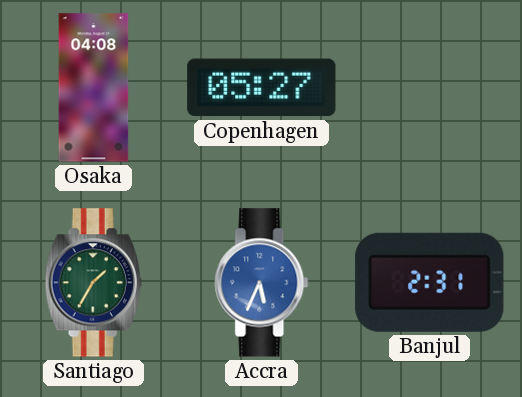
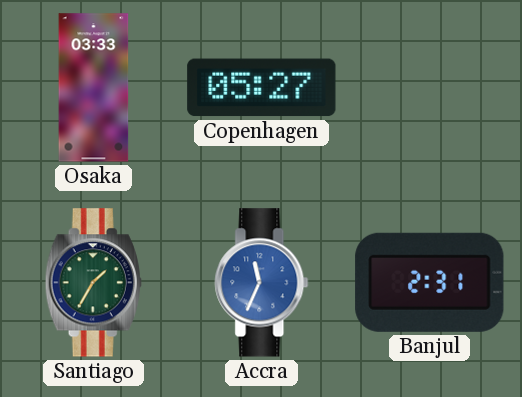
Osaka: 04:08 -> 03:33
Accra: 5:34 -> 11:34
